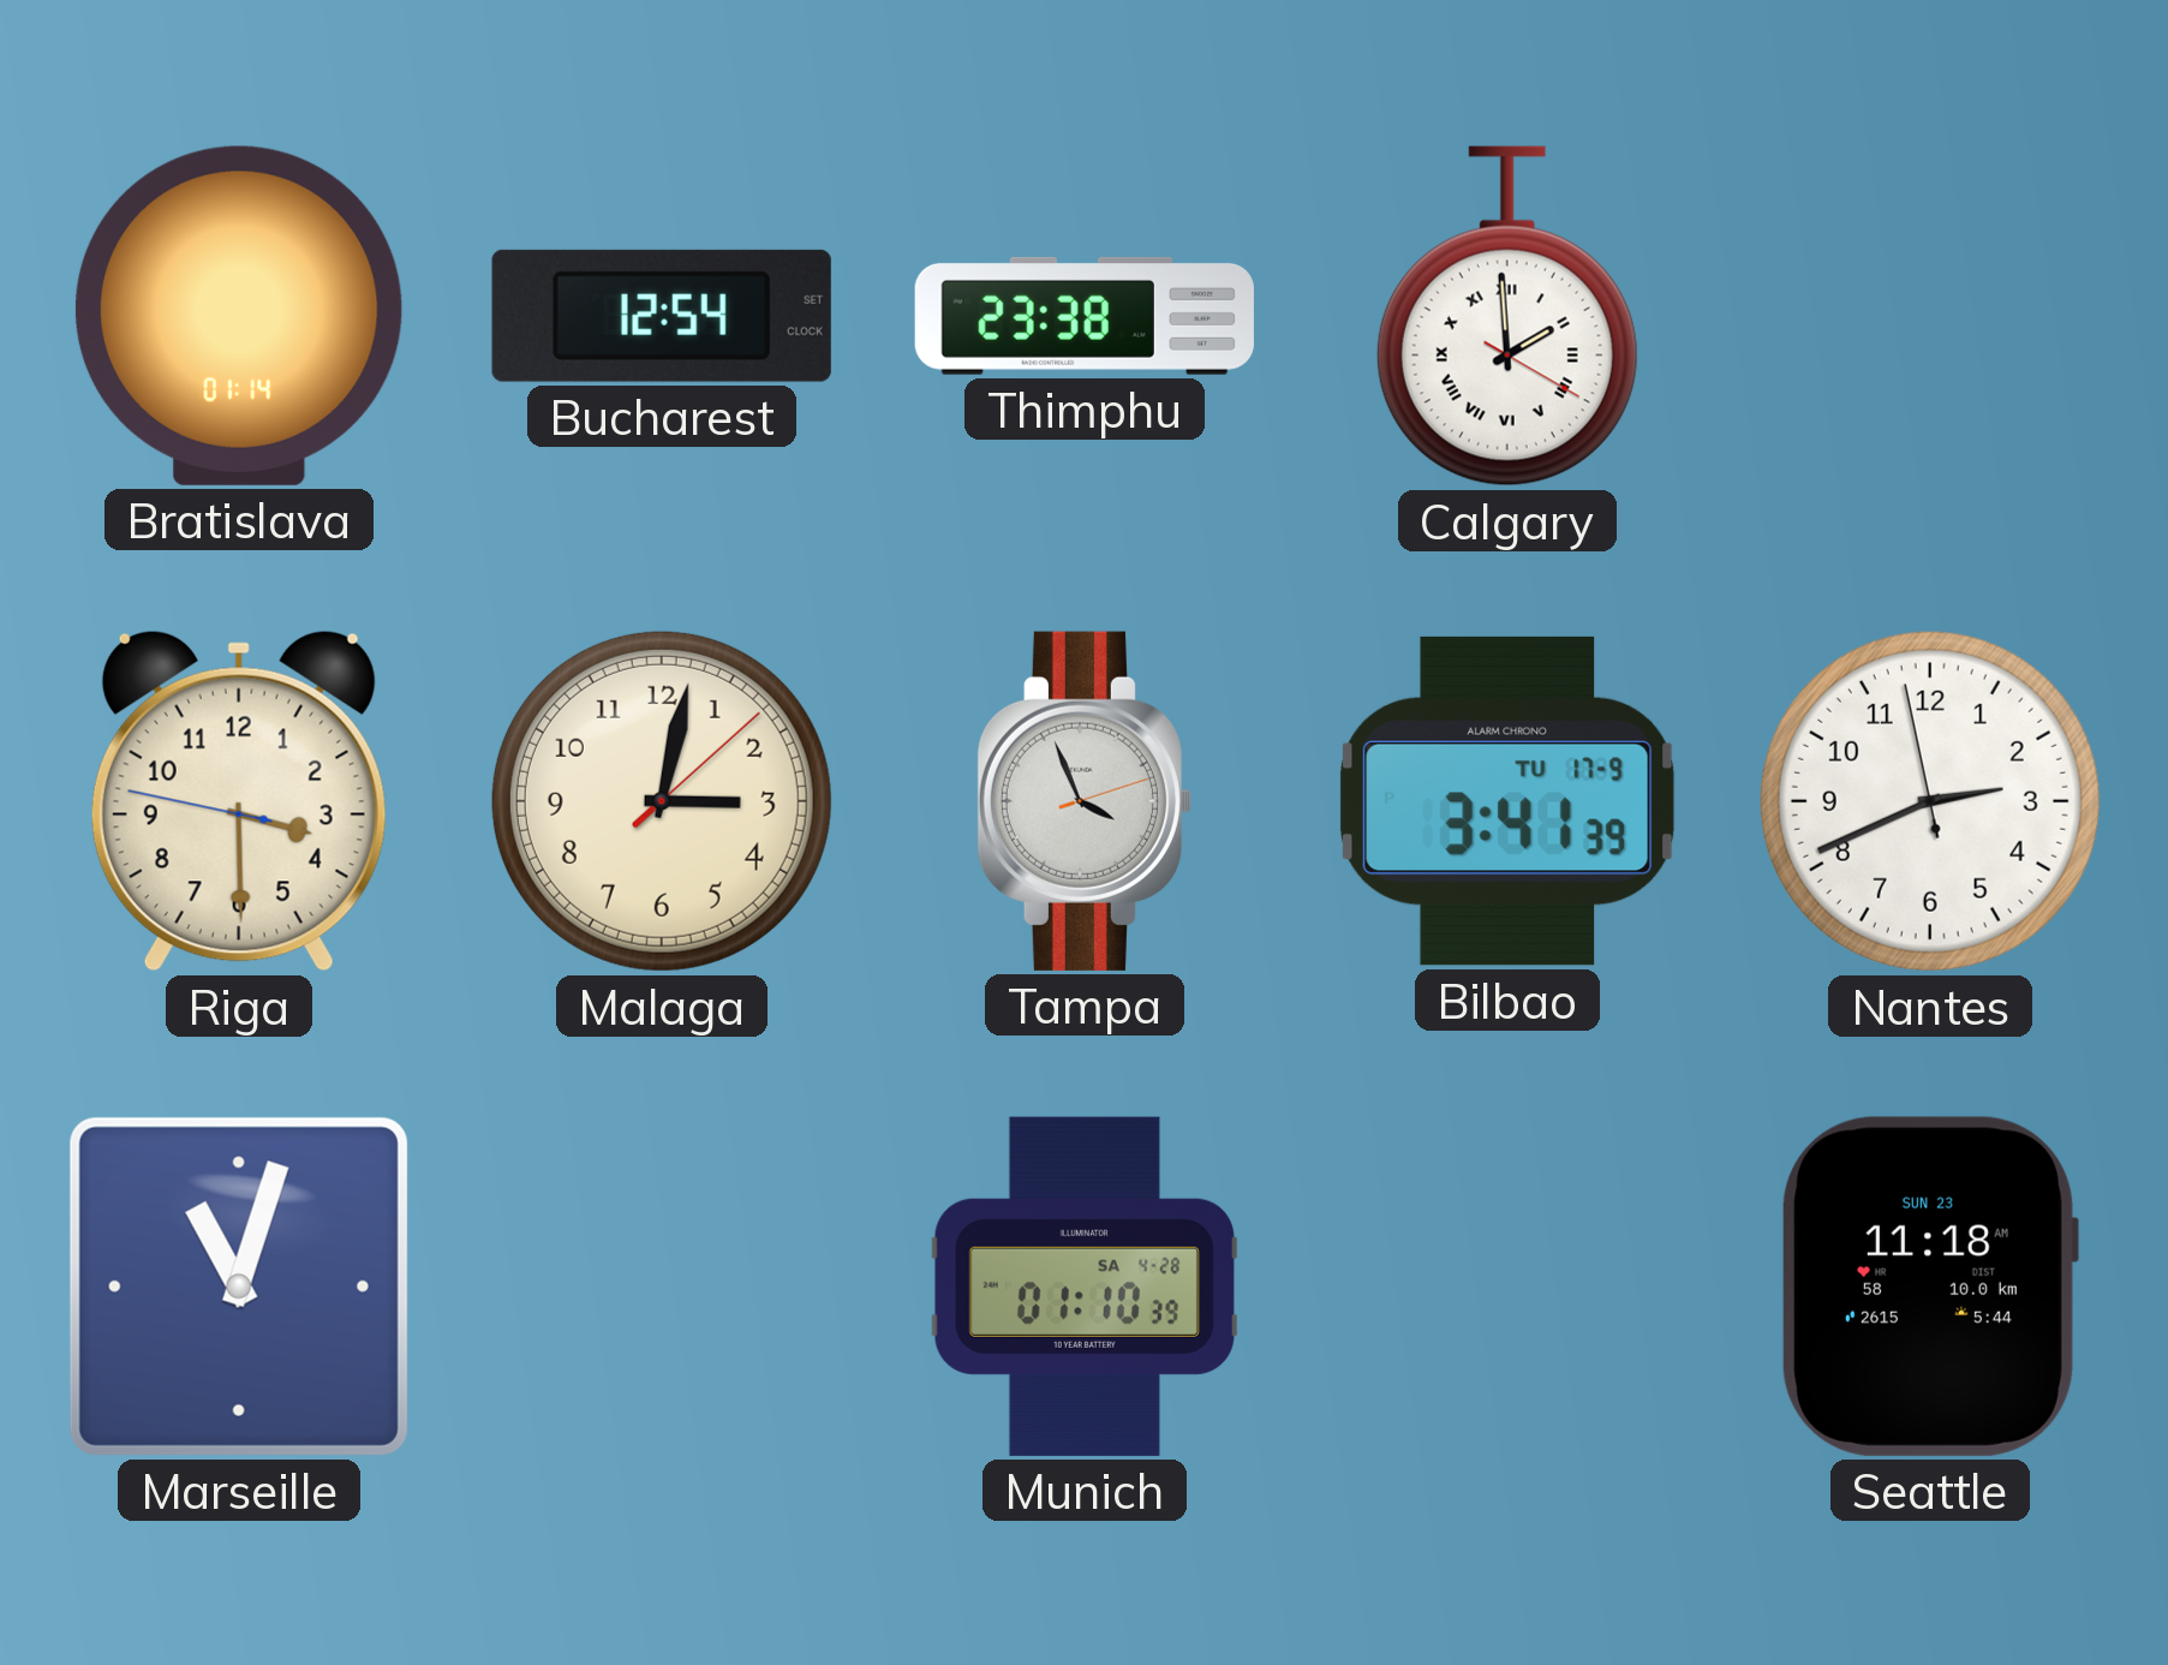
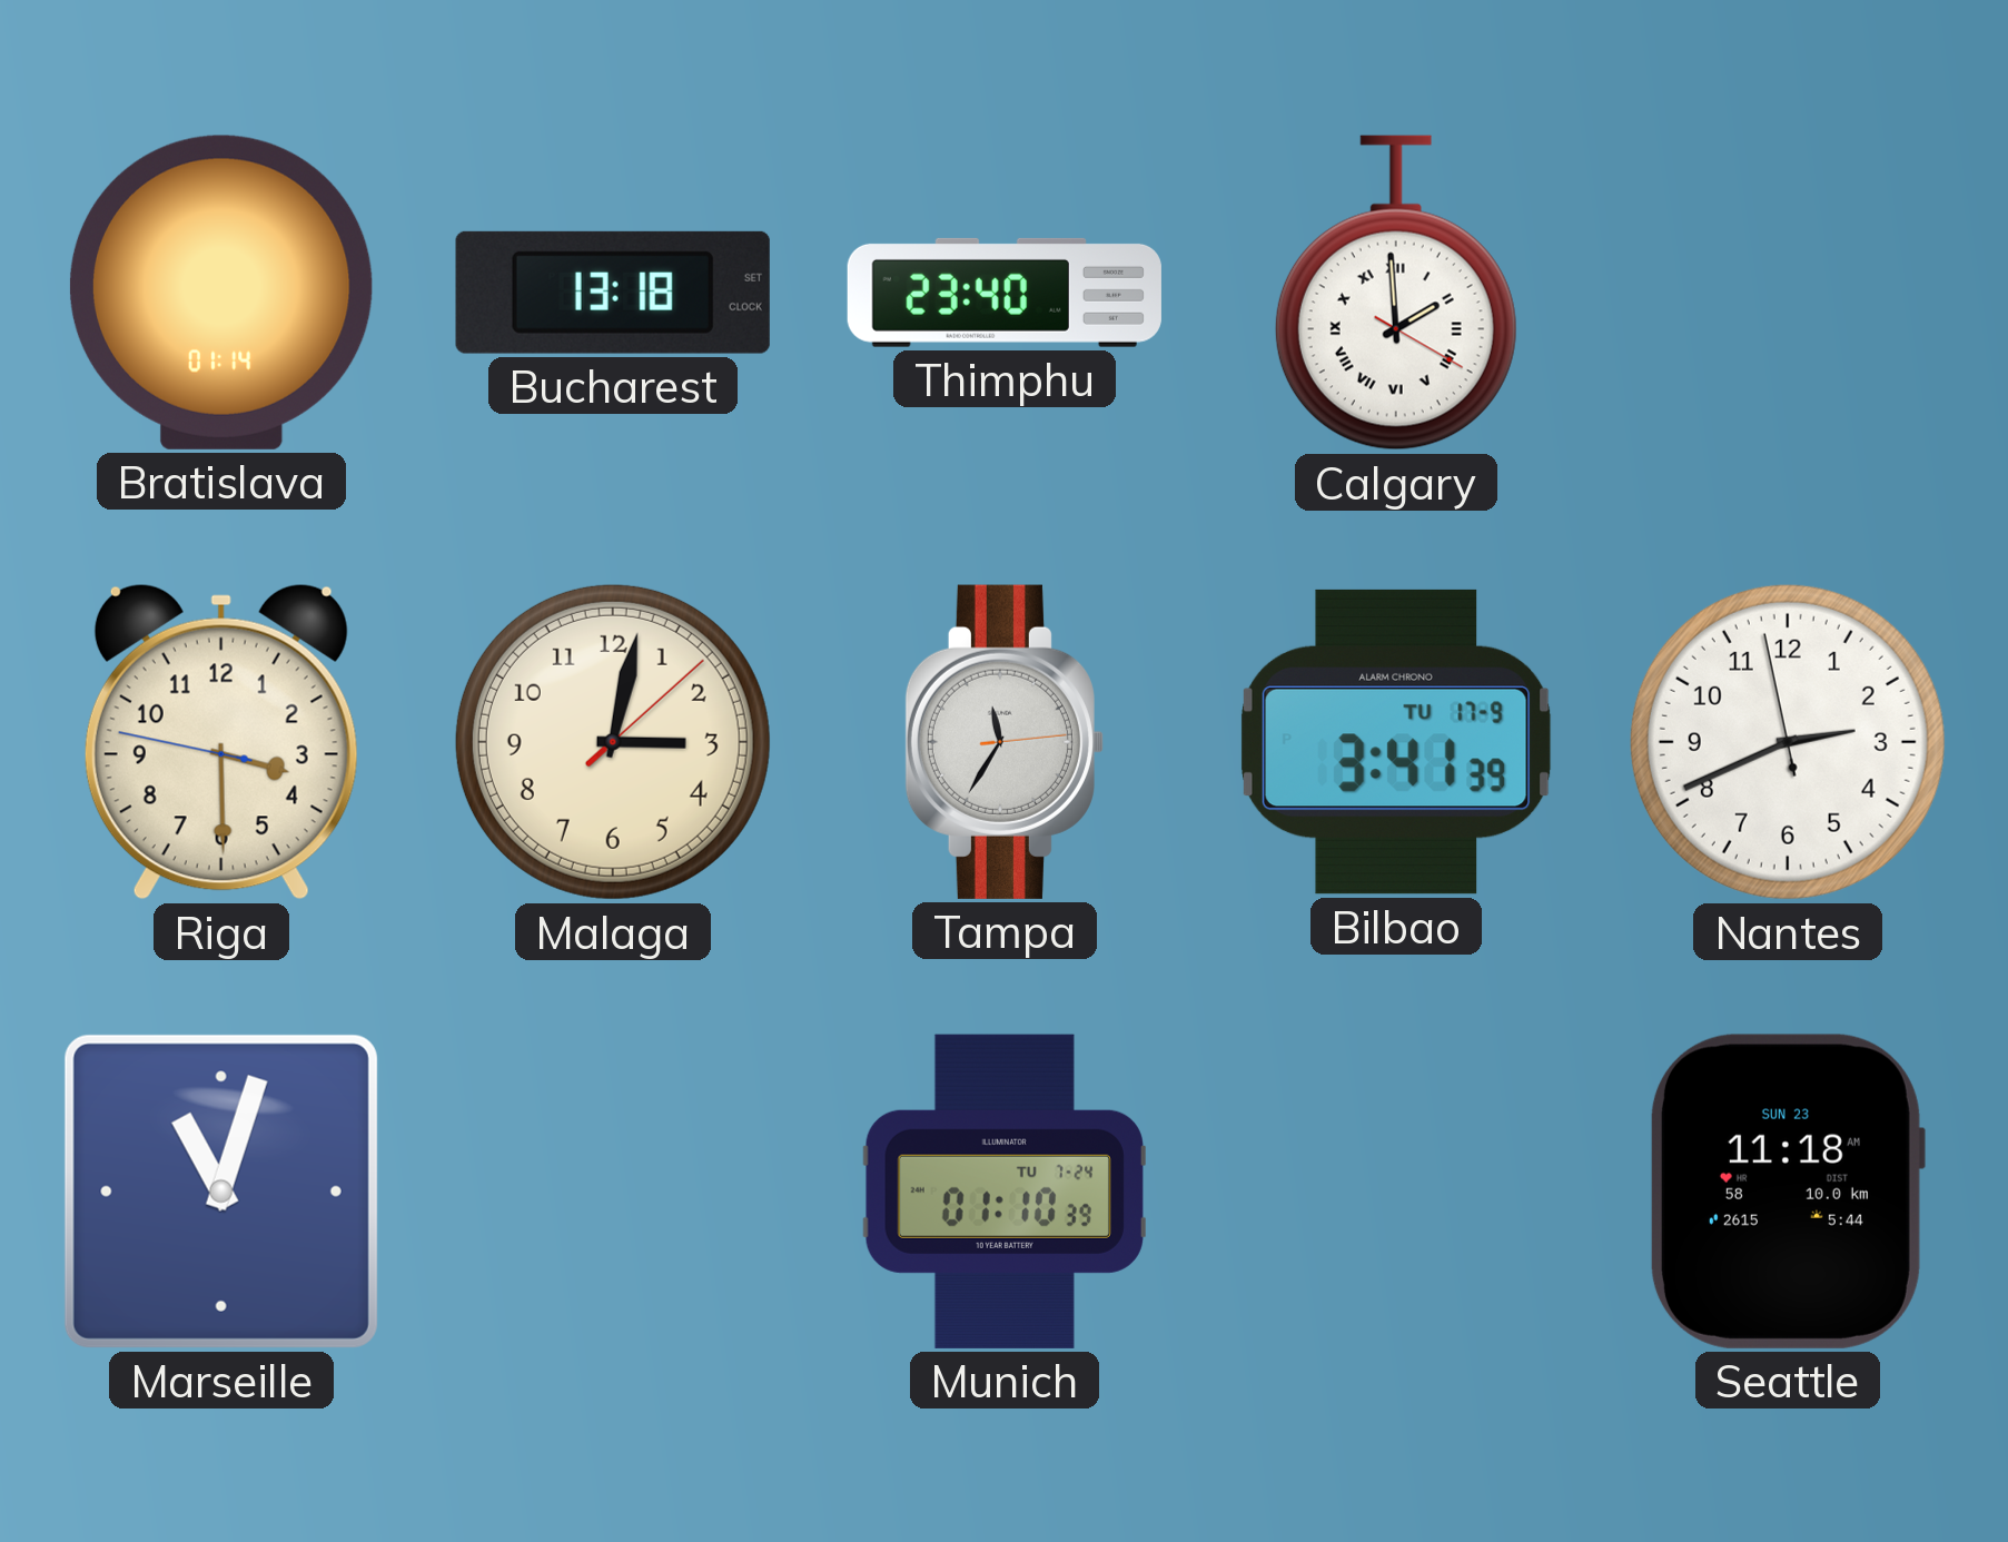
Bucharest: 12:54 -> 13:18
Thimphu: 23:38 -> 23:40
Tampa: 3:56 -> 11:35
Munich date: SA 4-28 -> TU 7-24
